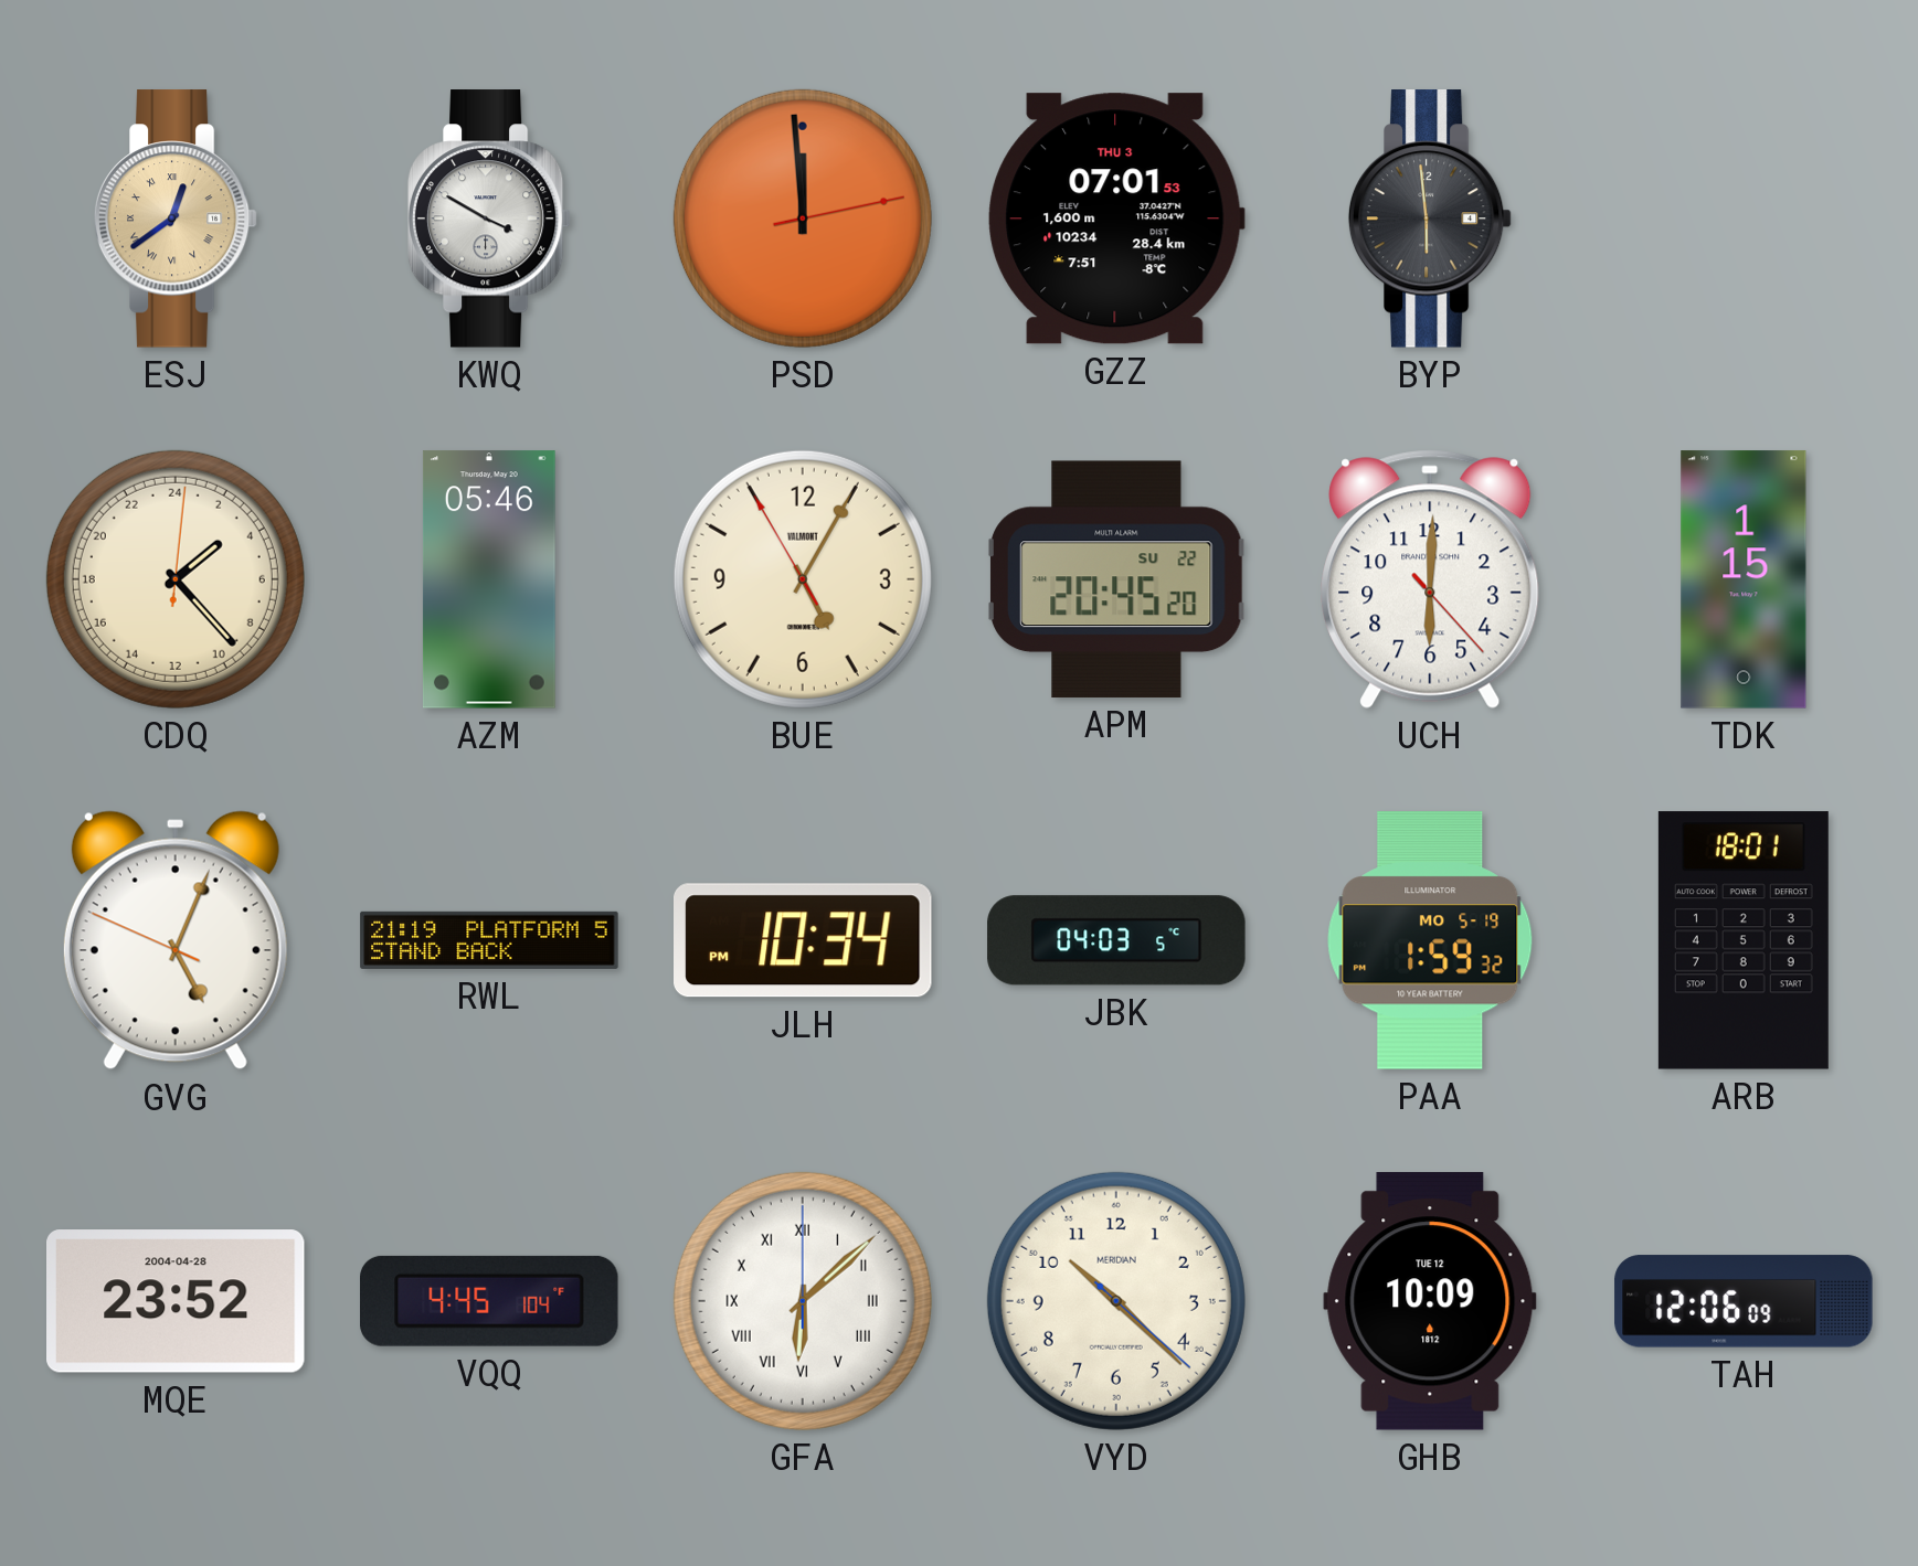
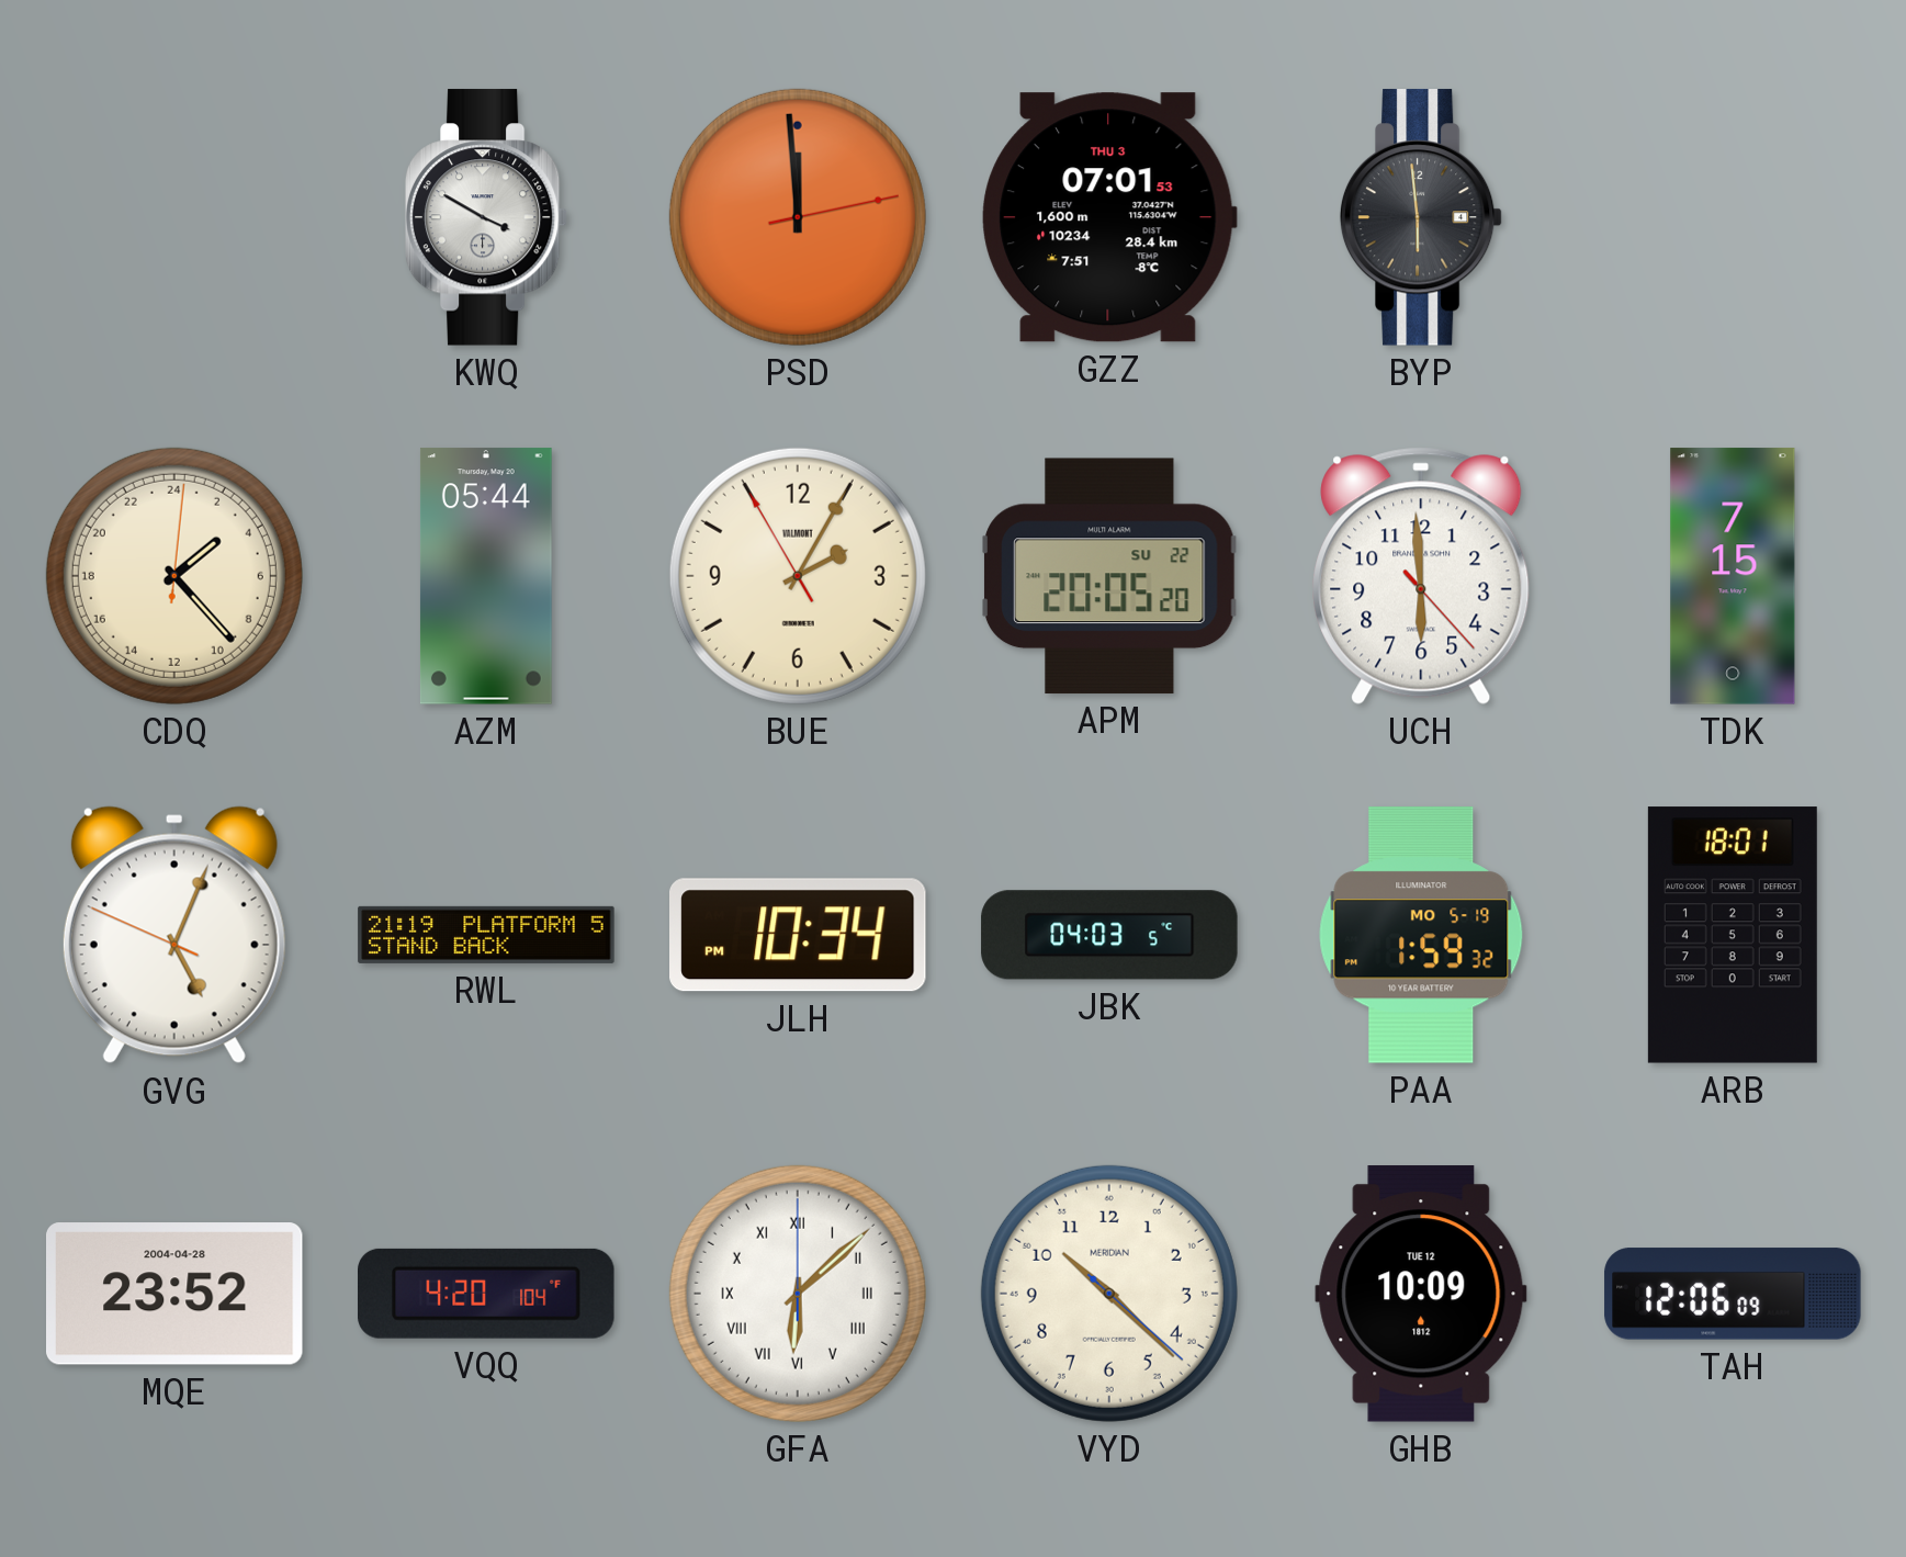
ESJ: 12:39 -> none
AZM: 05:46 -> 05:44
BUE: 5:04 -> 2:04
APM: 20:45 -> 20:05
UCH: 6:00 -> 5:59
TDK: 1:15 -> 7:15
VQQ: 4:45 -> 4:20
